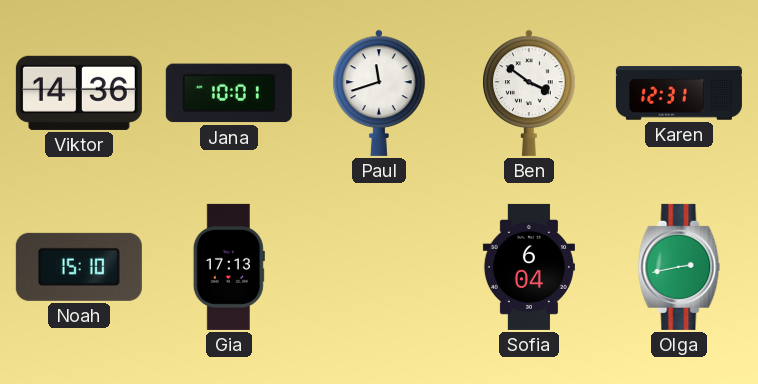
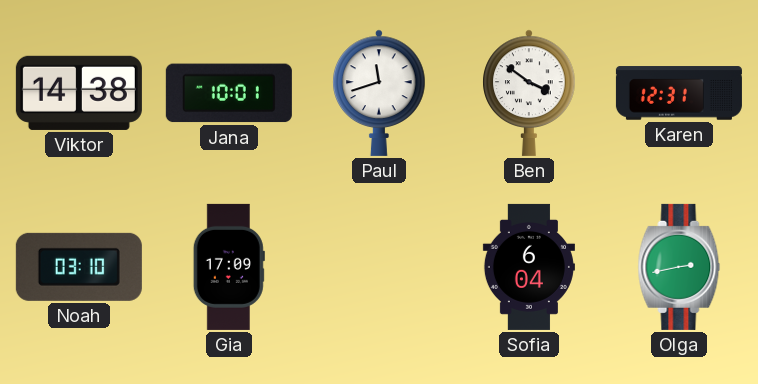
Viktor: 14:36 -> 14:38
Noah: 15:10 -> 03:10
Gia: 17:13 -> 17:09
